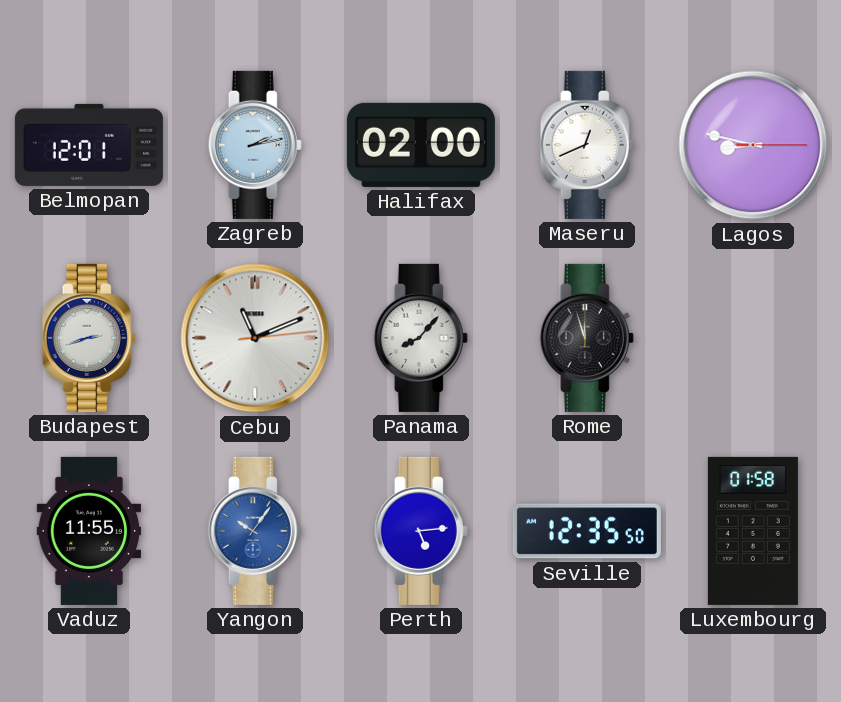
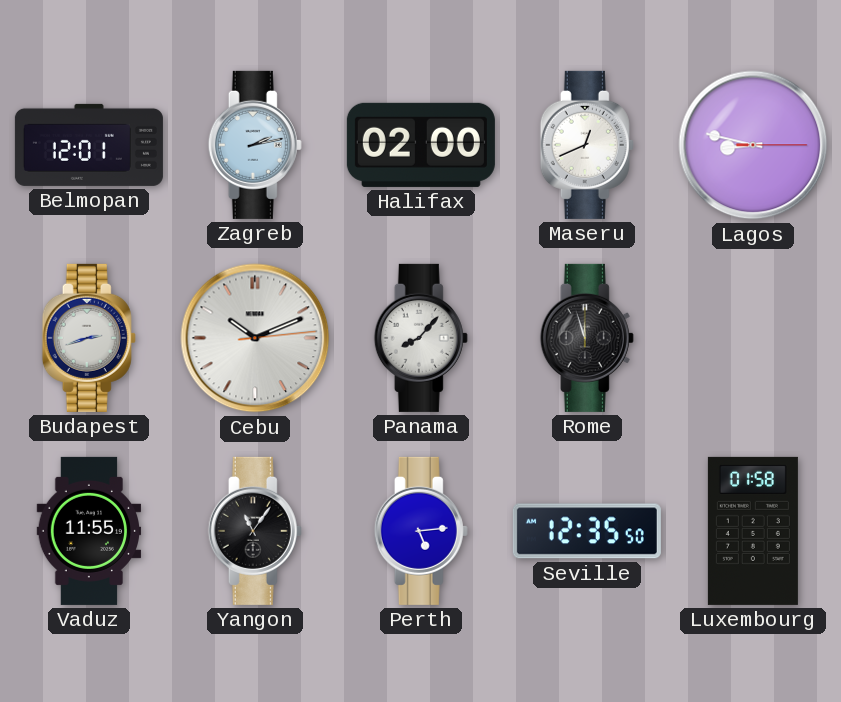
Cebu: 11:11 -> 10:11
Yangon: 10:06 -> 11:06
Yangon dial: blue -> black
